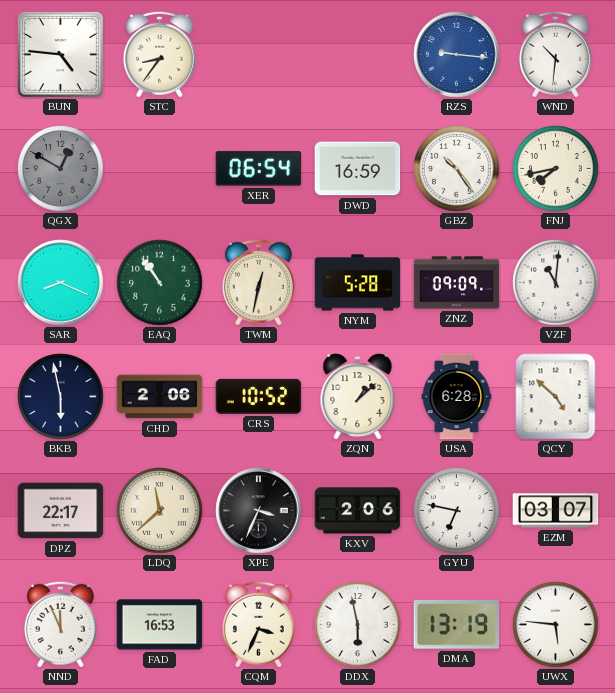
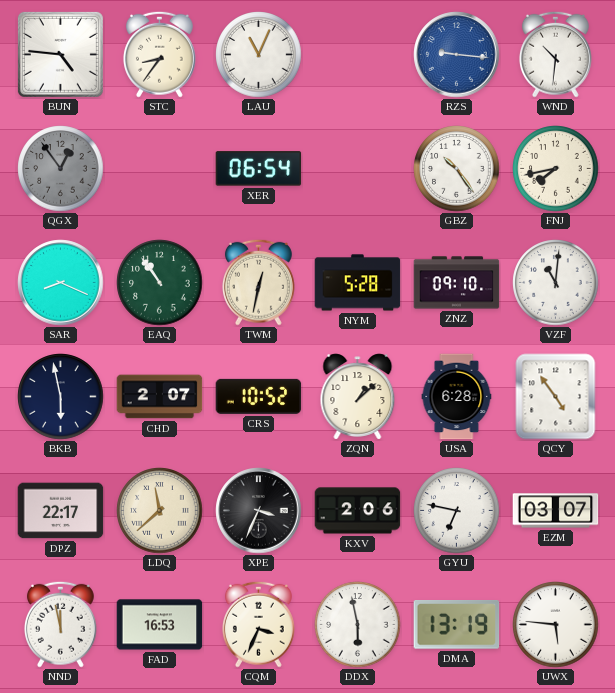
LAU: none -> 11:04
QGX: 12:50 -> 12:54
DWD: 16:59 -> none
ZNZ: 09:09 -> 09:10
CHD: 2:06 -> 2:07
QCY: 4:52 -> 4:54
NND: 11:56 -> 11:58
